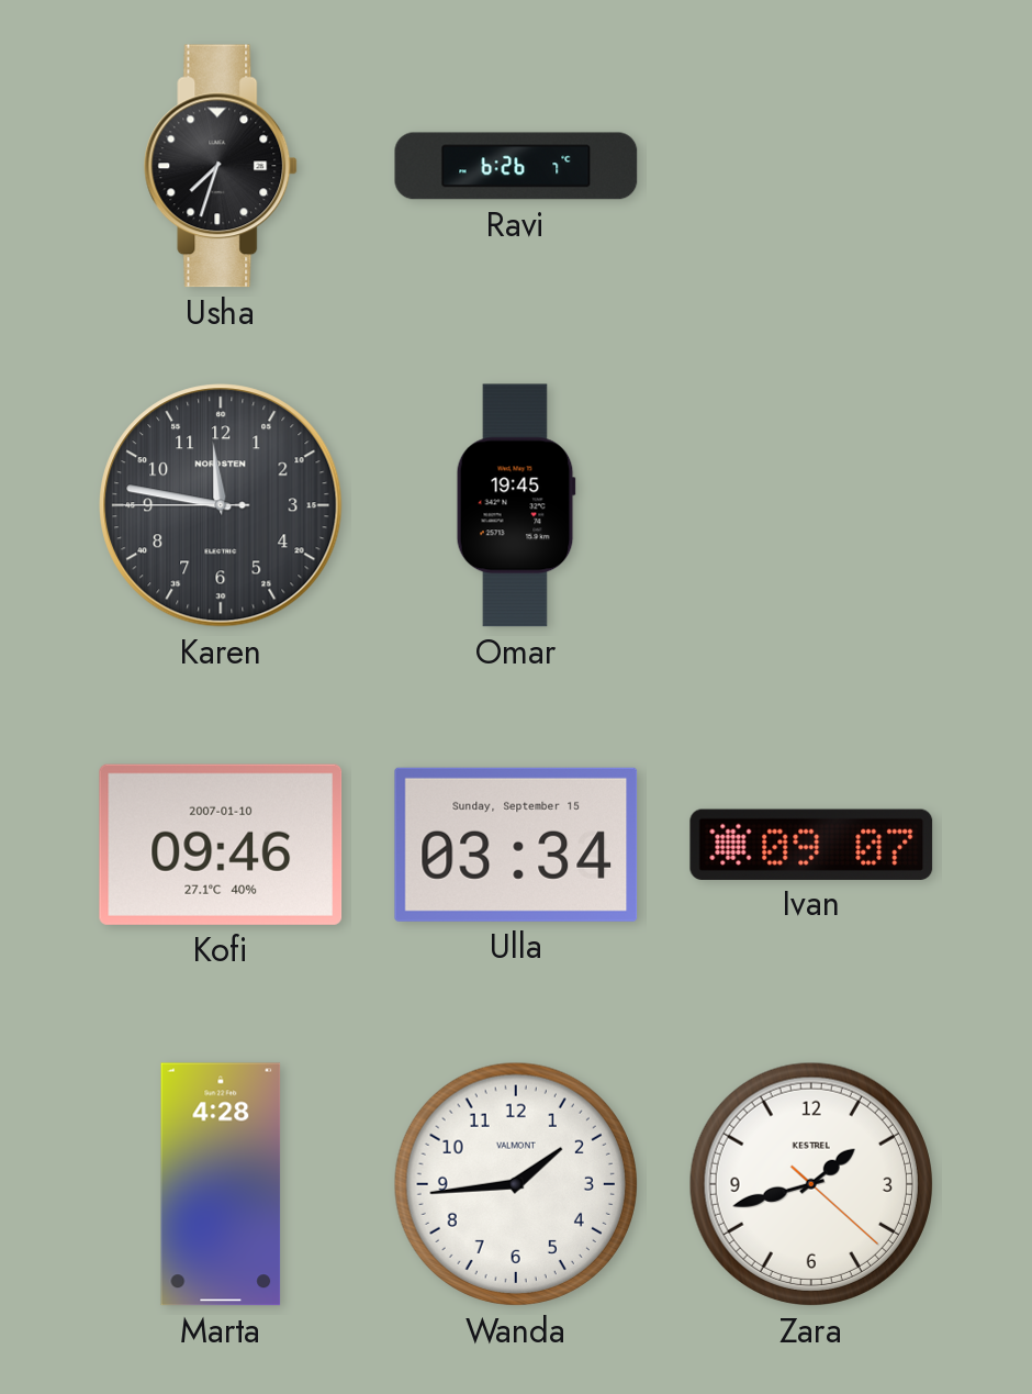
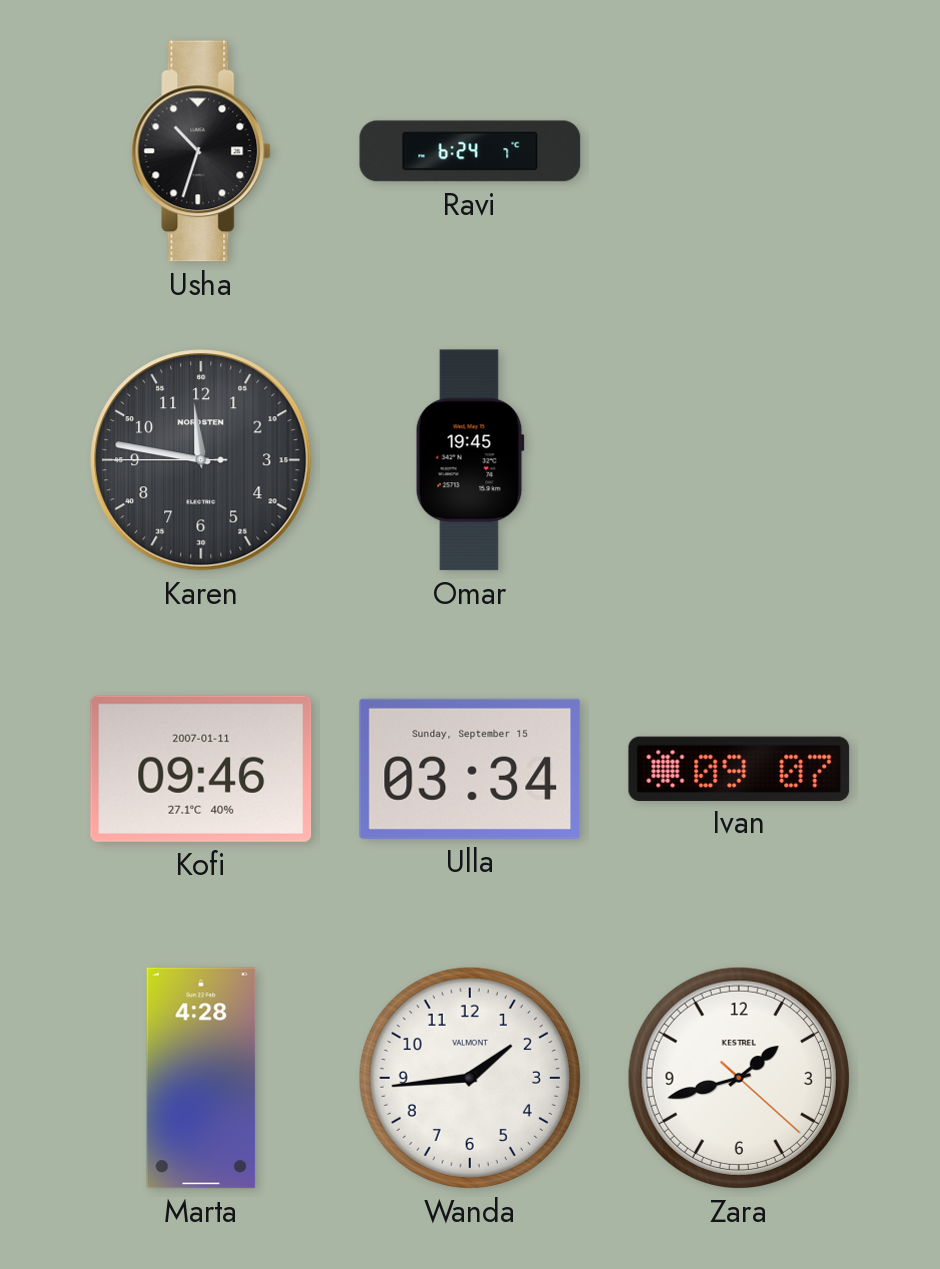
Usha: 7:33 -> 10:33
Ravi: 6:26 -> 6:24
Kofi date: 2007-01-10 -> 2007-01-11
